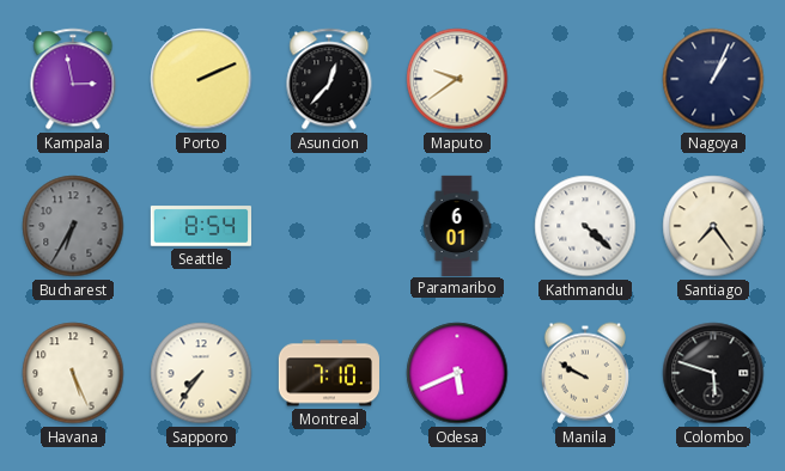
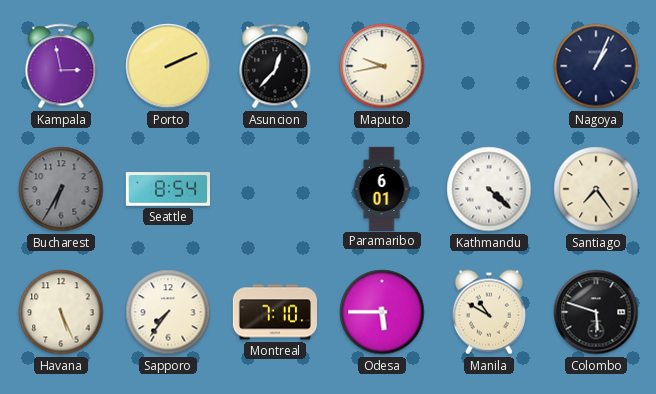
Maputo: 9:39 -> 9:43
Odesa: 5:41 -> 5:45
Manila: 9:50 -> 10:50
